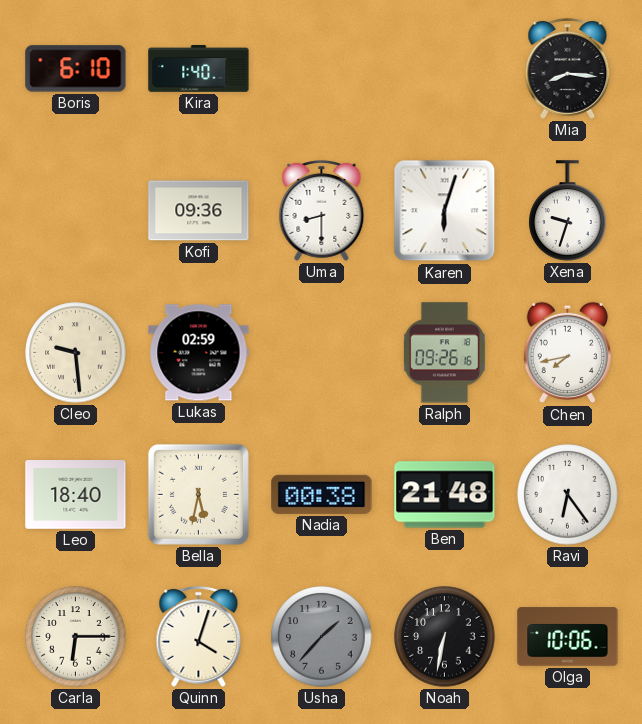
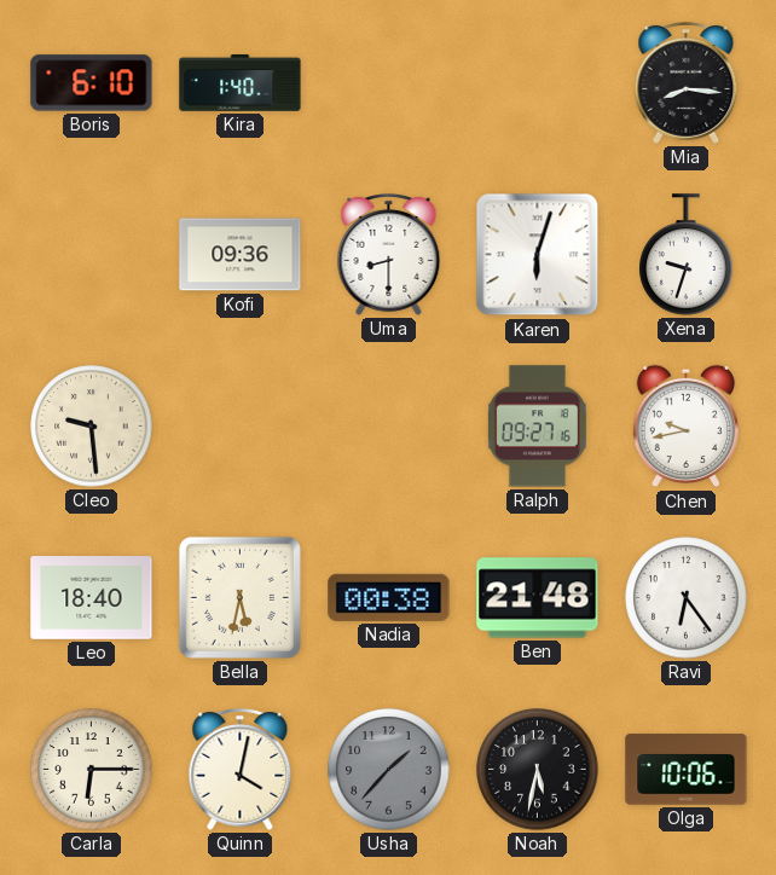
Lukas: 02:59 -> none
Ralph: 09:26 -> 09:27
Chen: 7:43 -> 9:43
Quinn: 4:03 -> 4:02
Noah: 6:32 -> 5:32
